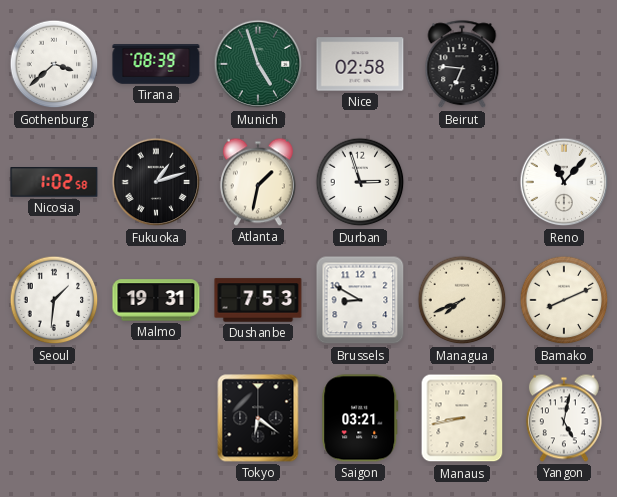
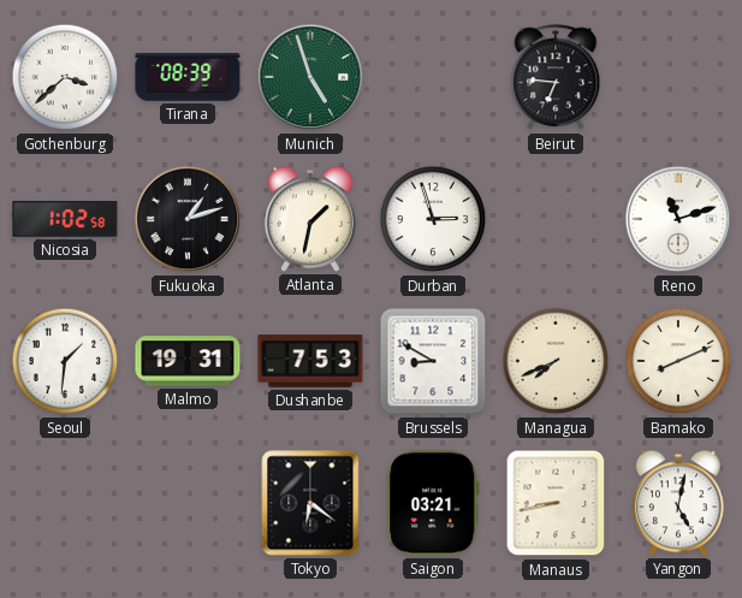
Nice: 02:58 -> none
Reno: 11:07 -> 11:12
